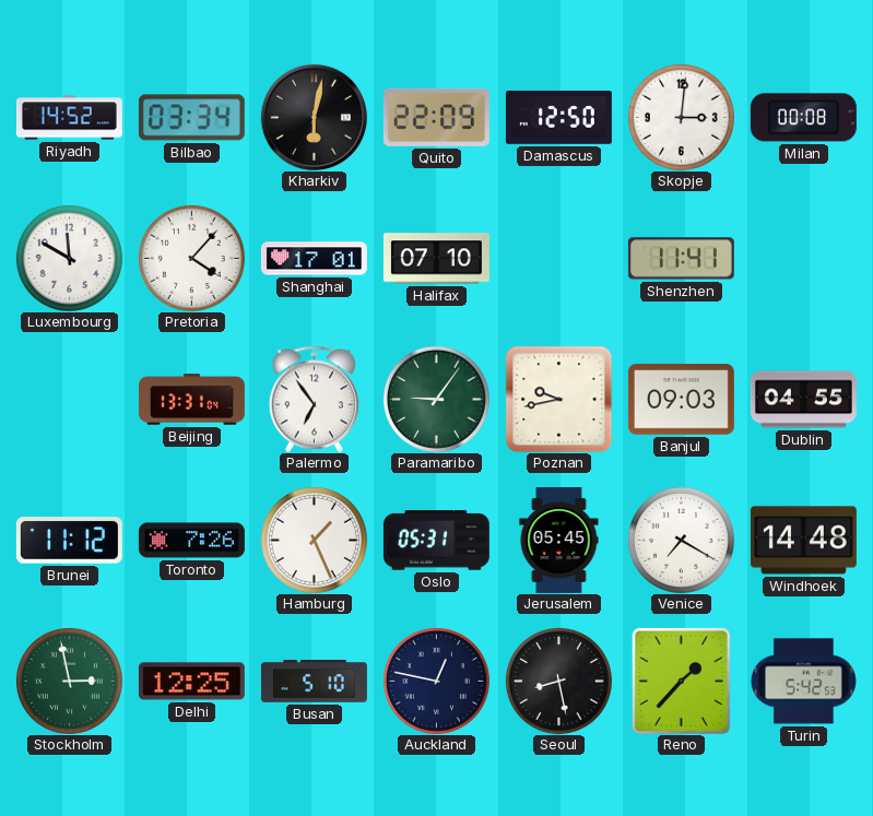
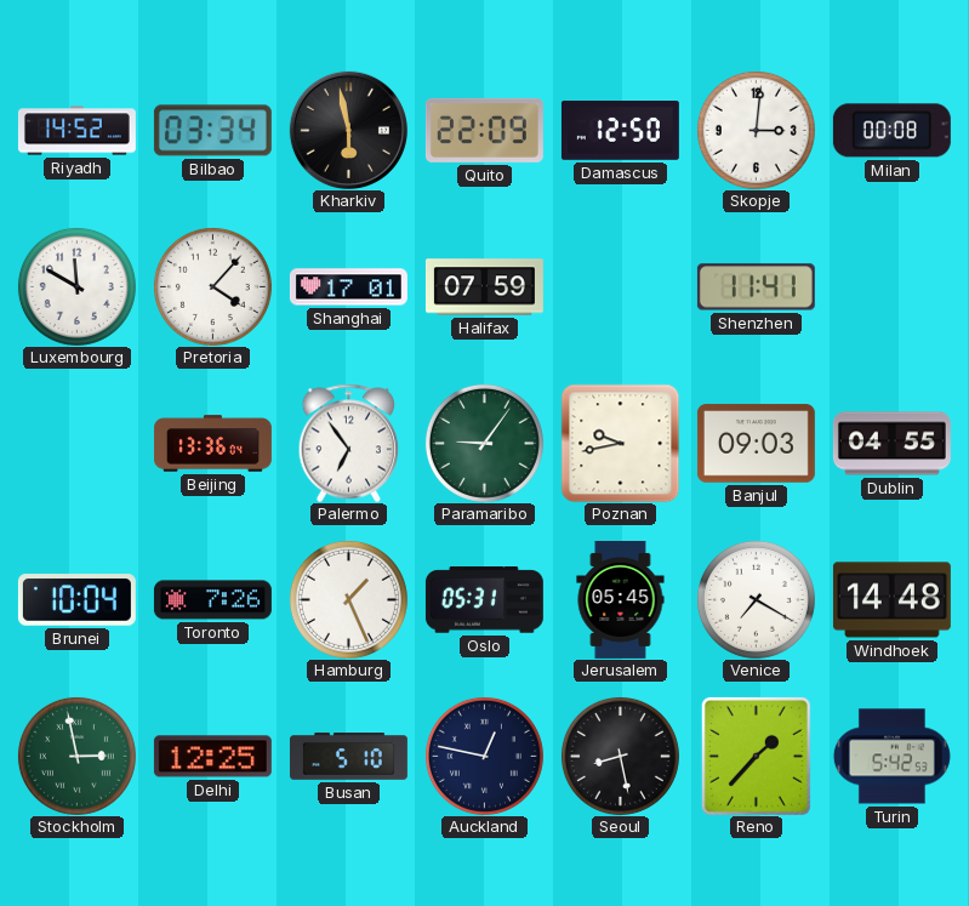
Kharkiv: 6:02 -> 5:58
Halifax: 07:10 -> 07:59
Beijing: 13:31 -> 13:36
Brunei: 11:12 -> 10:04
